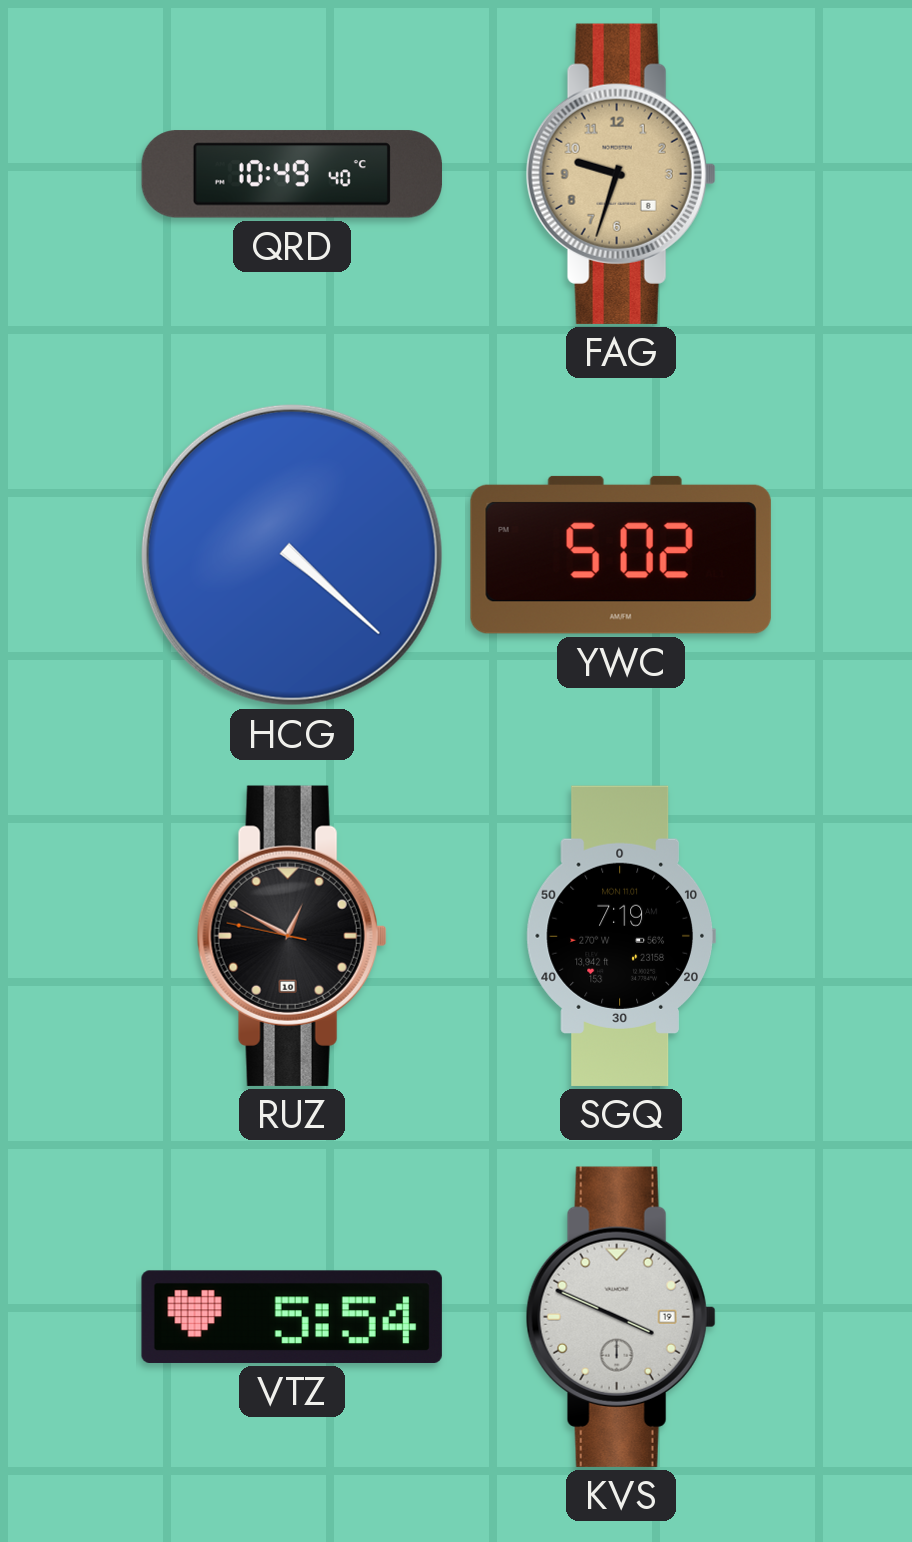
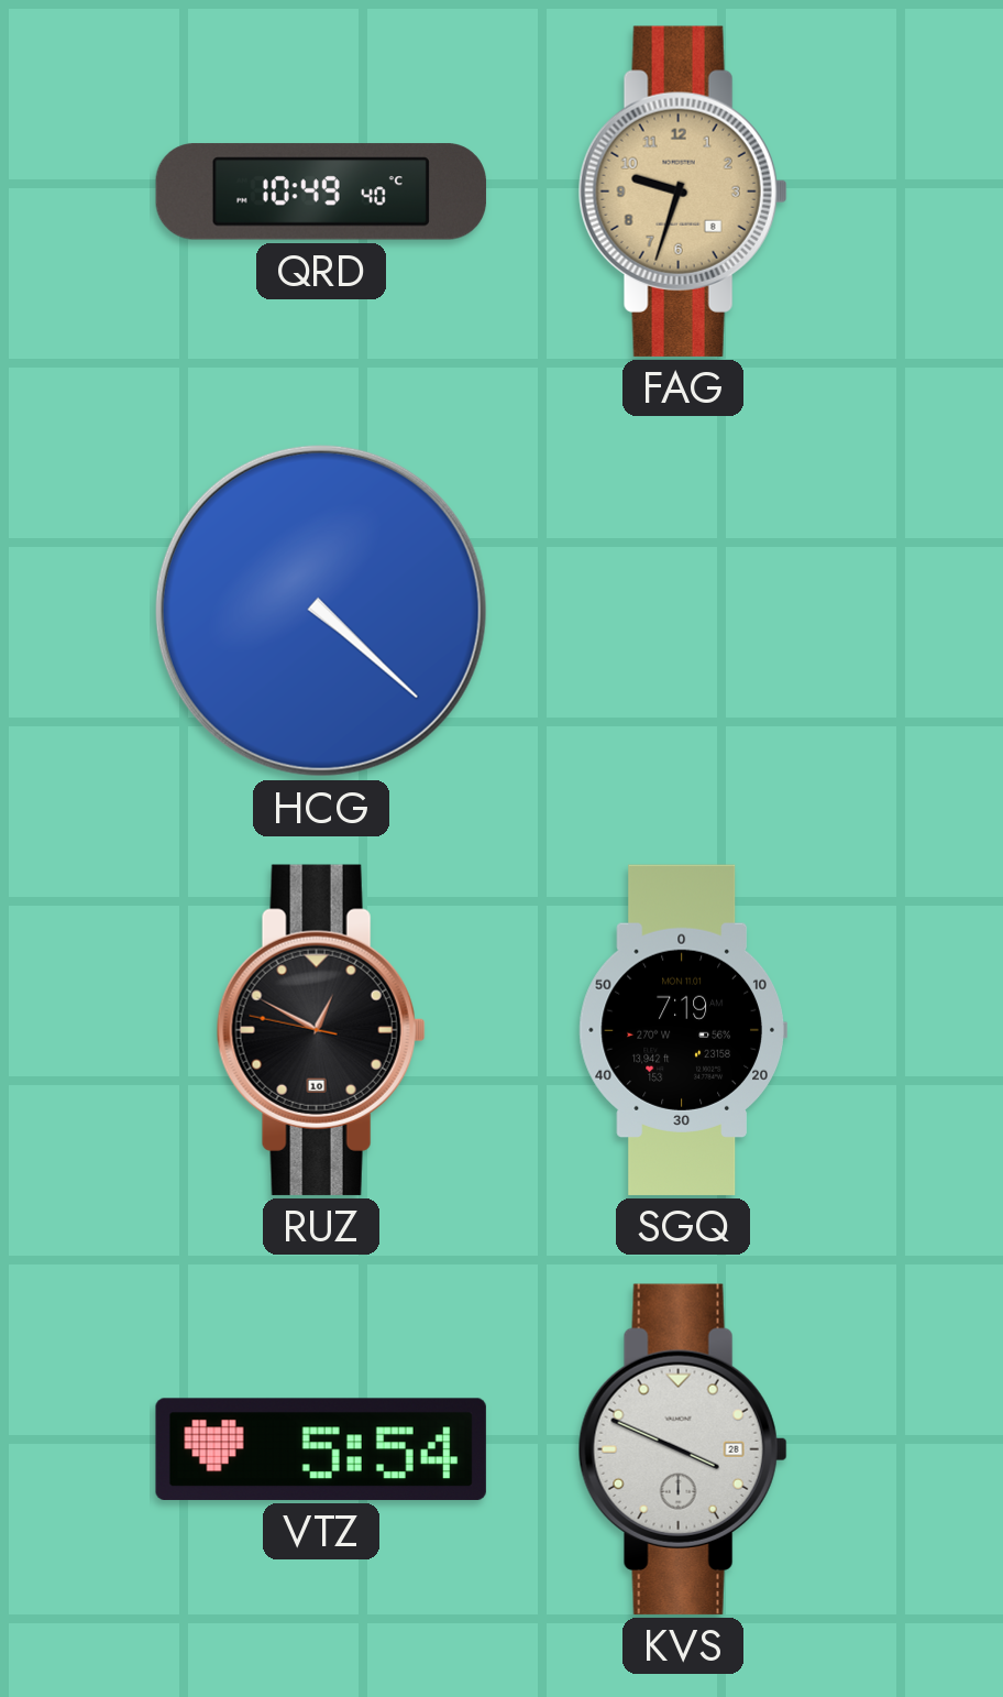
YWC: 5:02 -> none
KVS date: 19 -> 28
